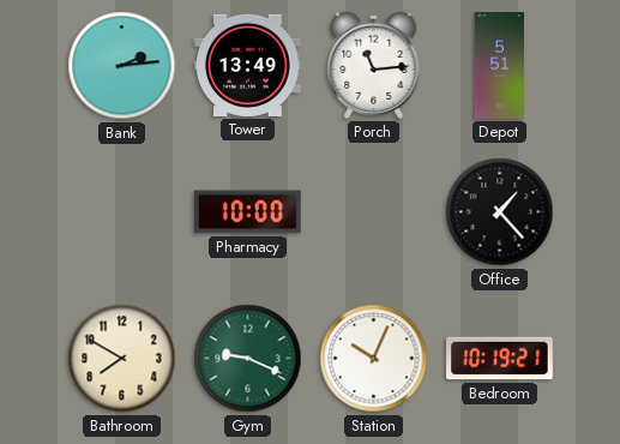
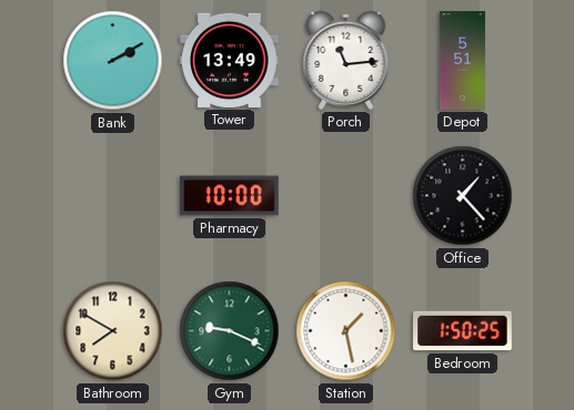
Bank: 2:14 -> 2:10
Station: 10:04 -> 1:28
Bedroom: 10:19 -> 1:50
